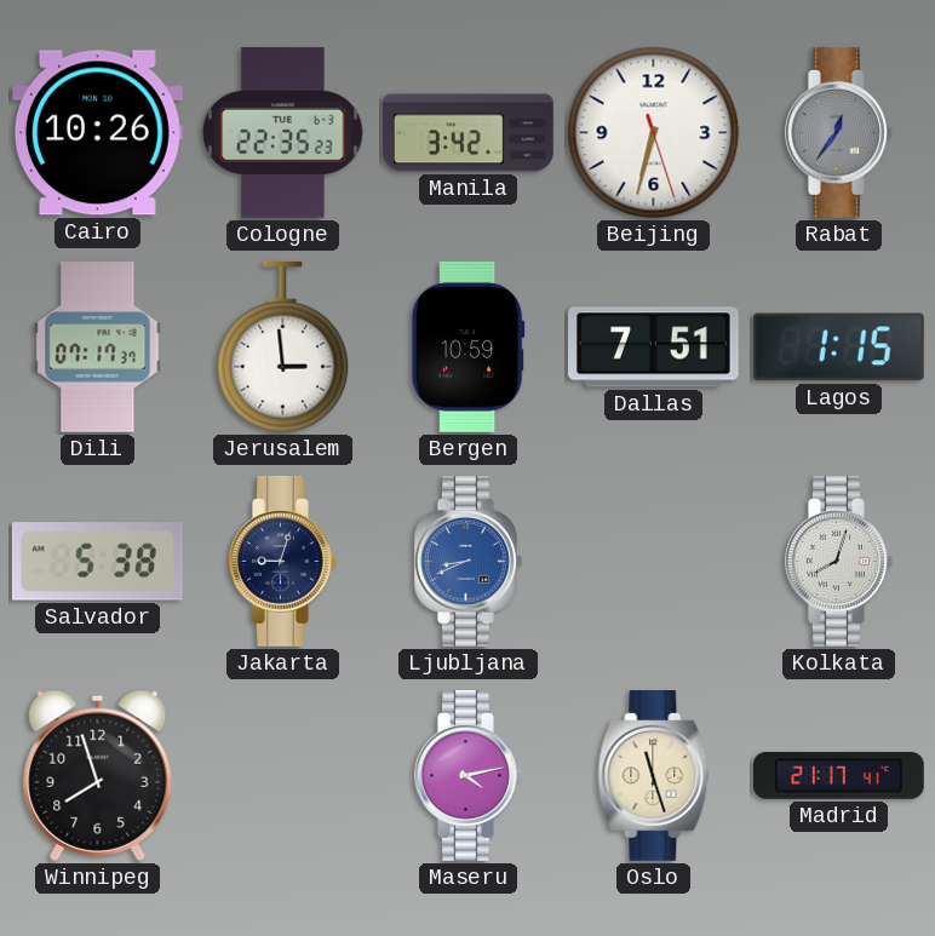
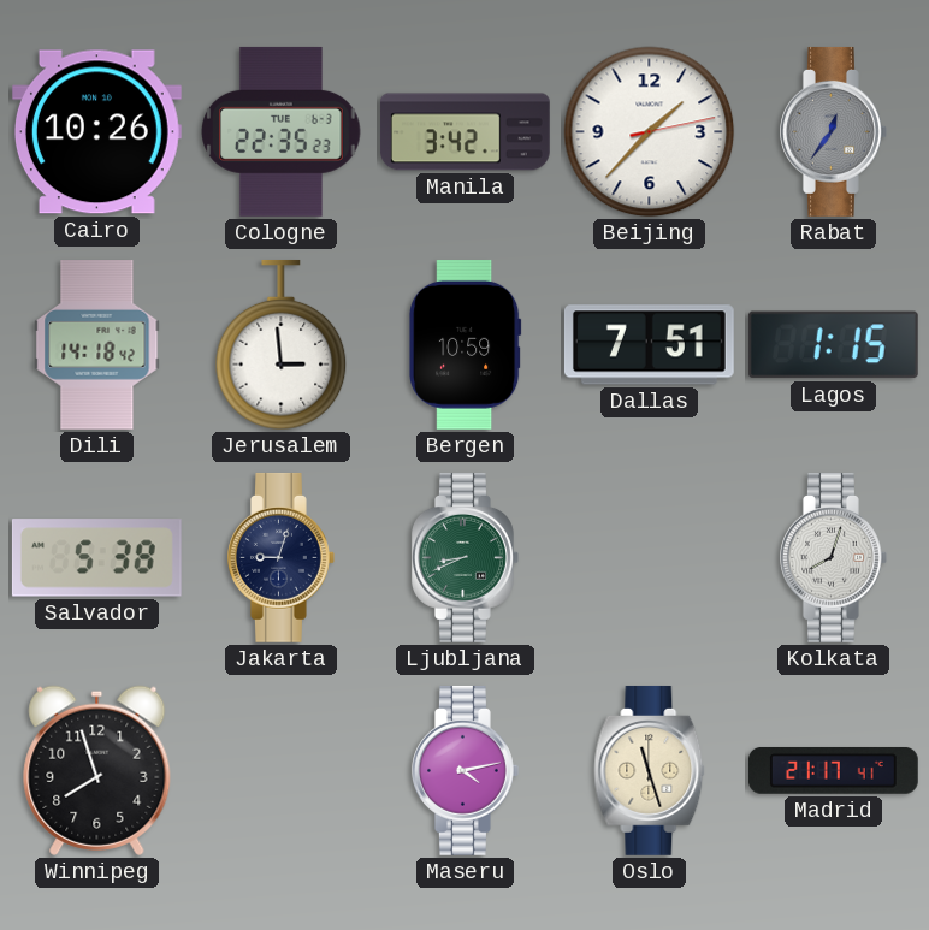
Beijing: 6:32 -> 1:37
Dili: 07:17 -> 14:18
Ljubljana dial: blue -> green
